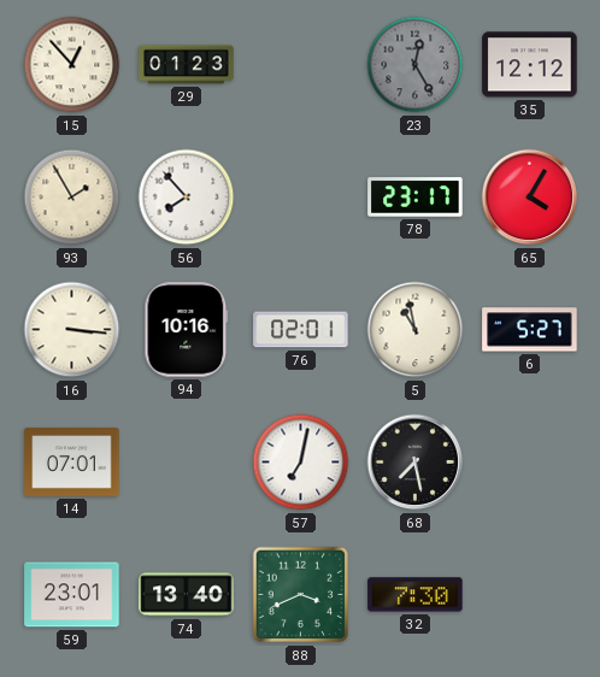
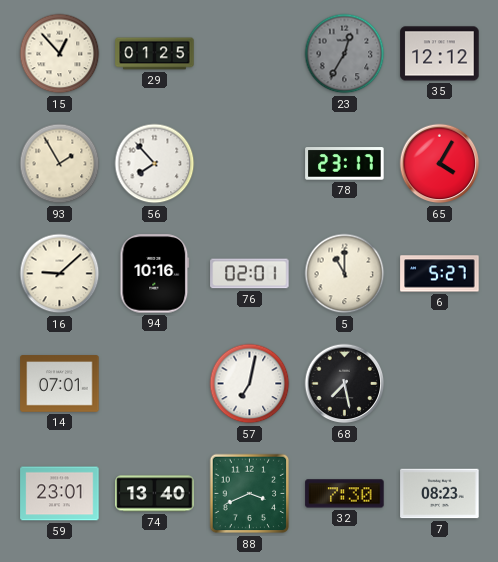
29: 01:23 -> 01:25
23: 12:25 -> 12:35
16: 3:16 -> 9:08
5: 10:58 -> 11:00
7: none -> 08:23
